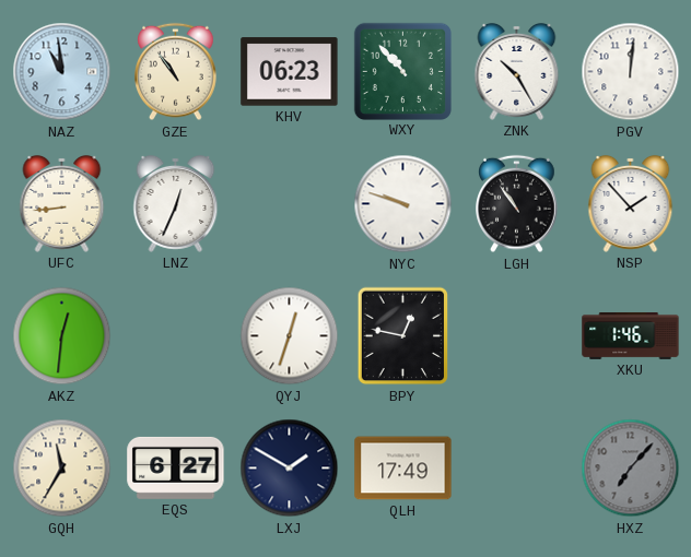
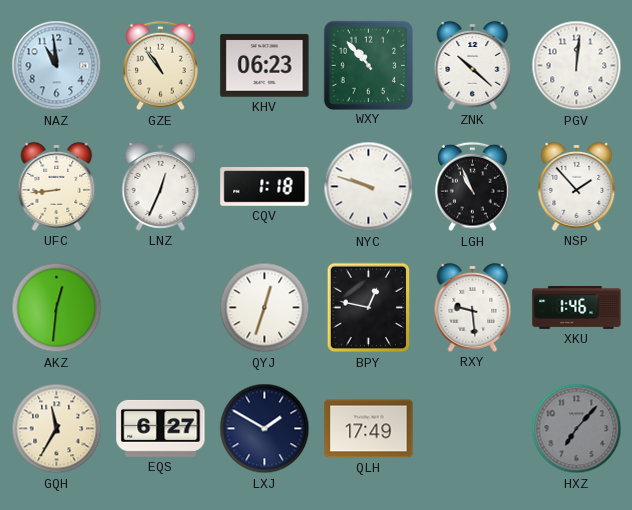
ZNK: 10:25 -> 10:22
CQV: none -> 1:18
LGH: 10:54 -> 10:56
RXY: none -> 9:29
